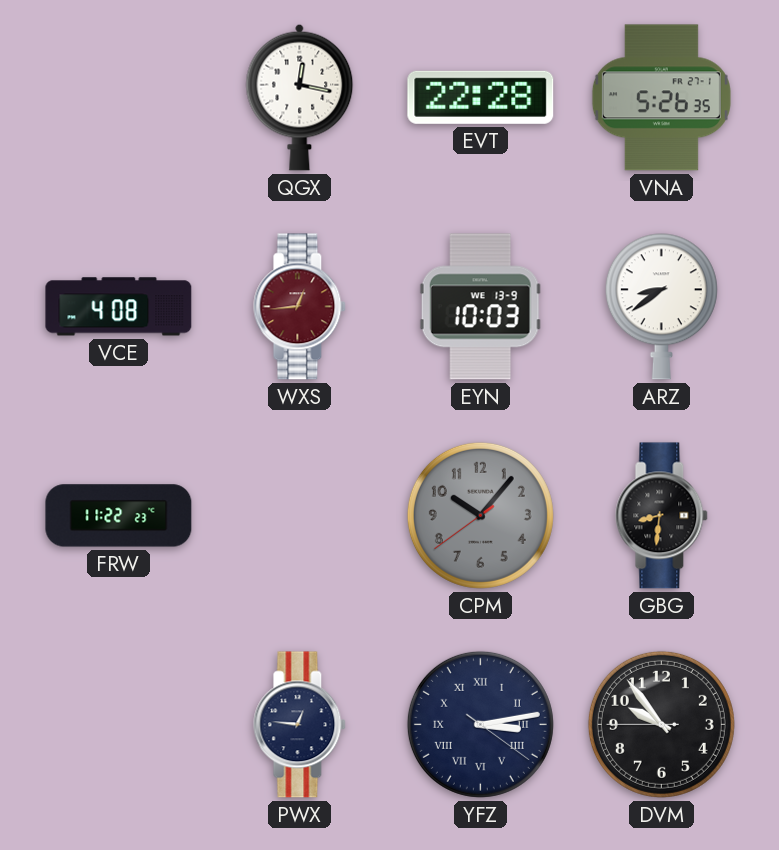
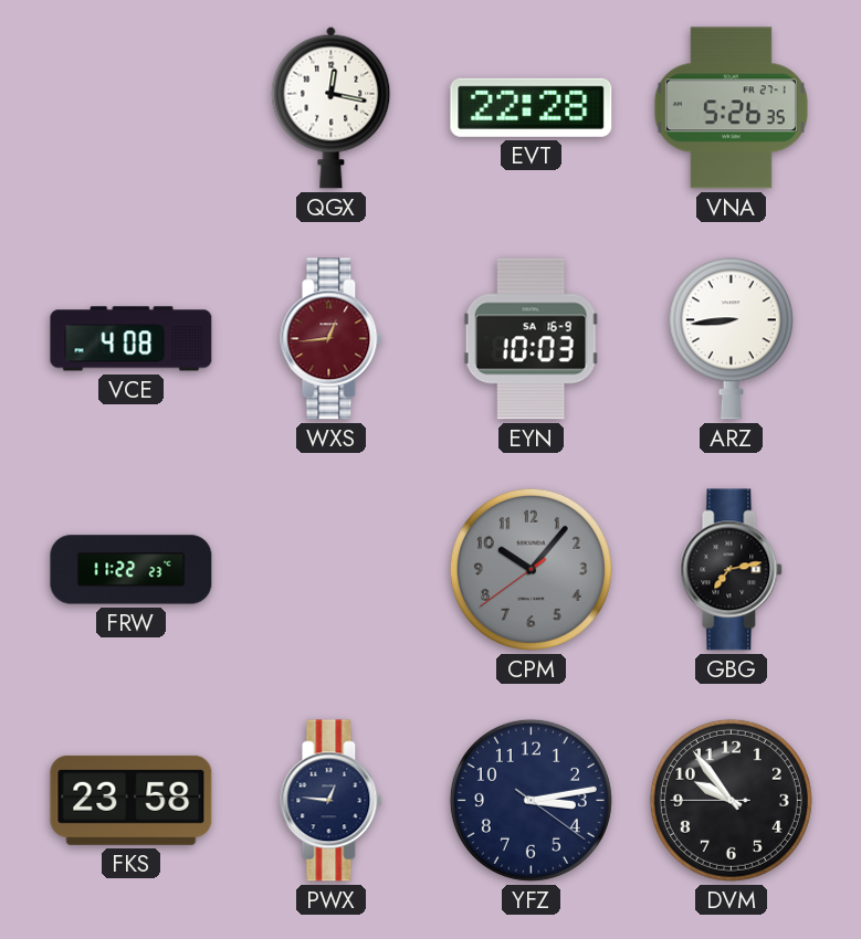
EYN date: WE 13-9 -> SA 16-9
ARZ: 8:39 -> 8:44
GBG: 8:31 -> 7:13
FKS: none -> 23:58
YFZ numerals: Roman -> Arabic
